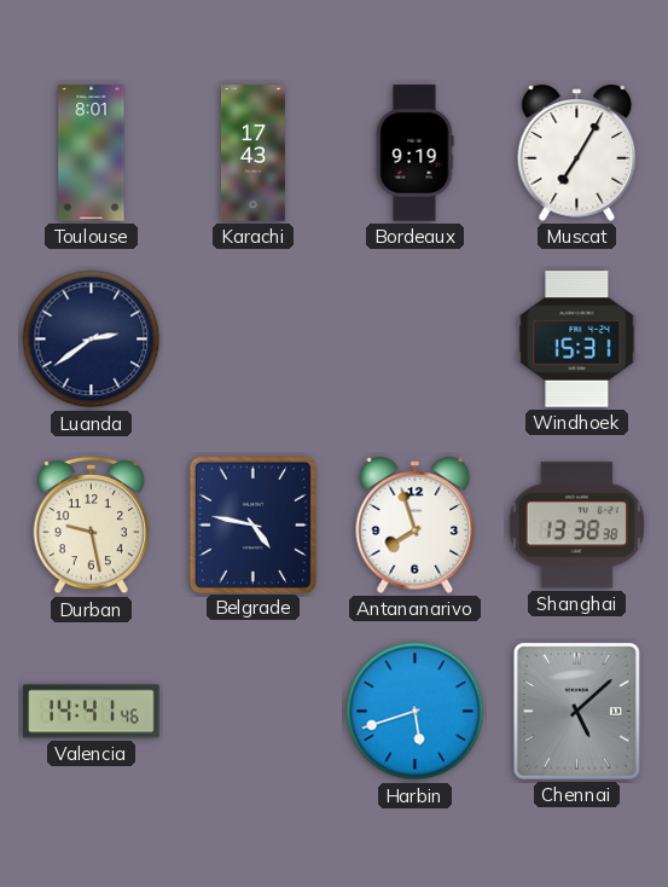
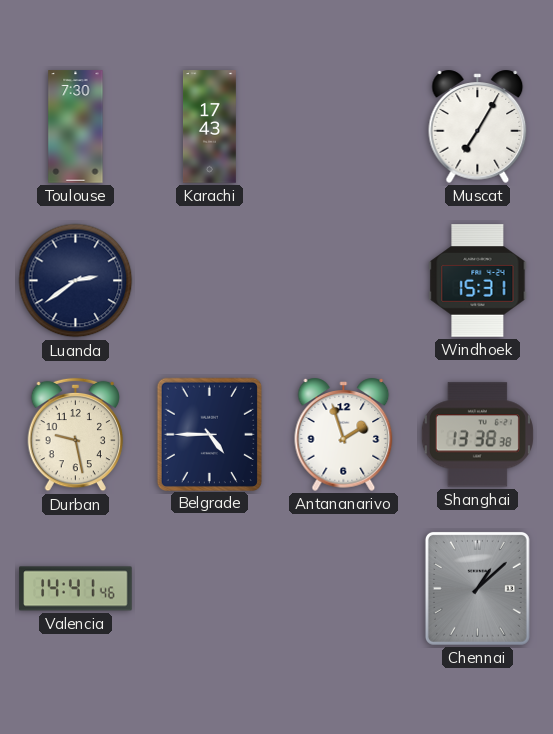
Toulouse: 8:01 -> 7:30
Bordeaux: 9:19 -> none
Belgrade: 4:47 -> 4:45
Antananarivo: 7:57 -> 1:57
Harbin: 5:42 -> none
Chennai: 5:08 -> 1:08
